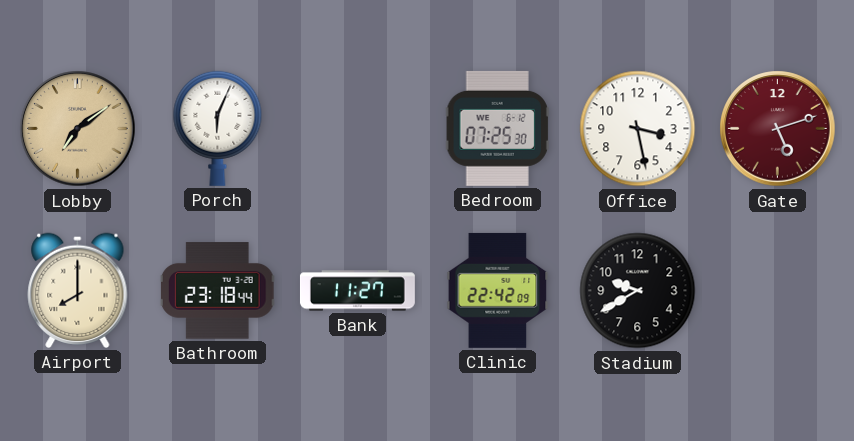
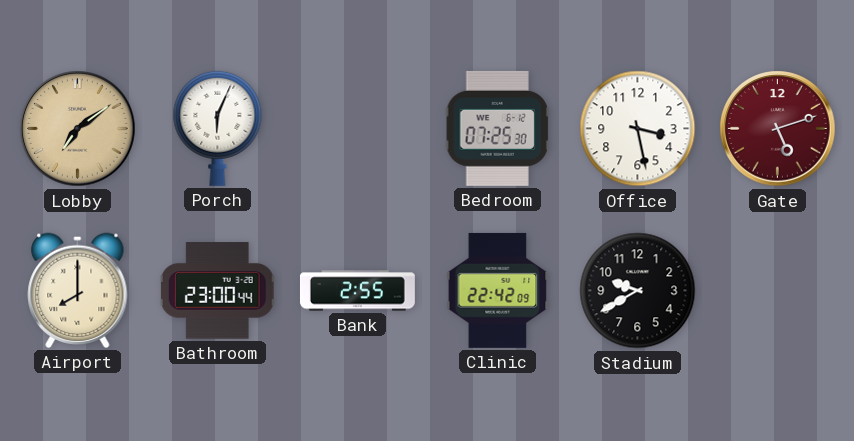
Bathroom: 23:18 -> 23:00
Bank: 11:27 -> 2:55
